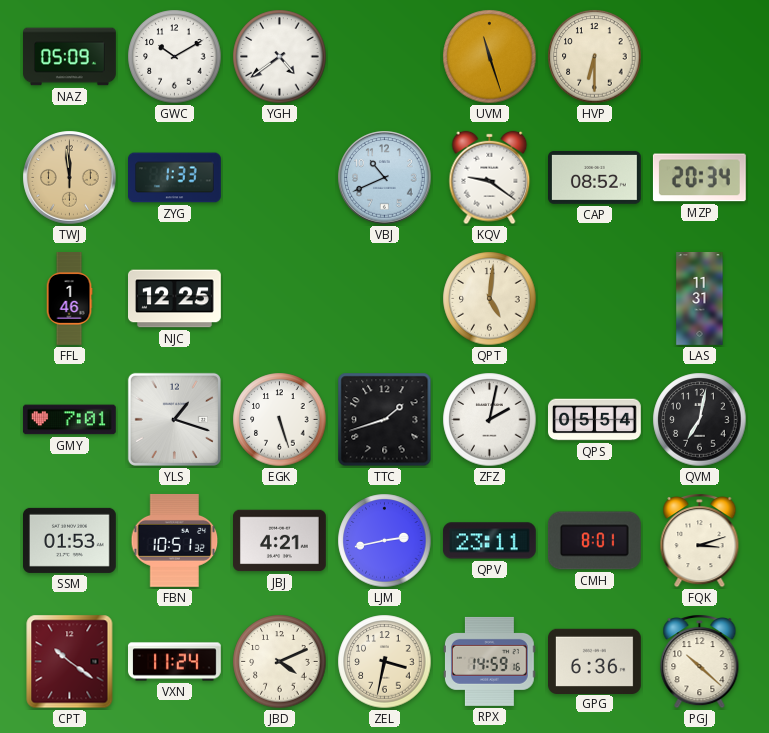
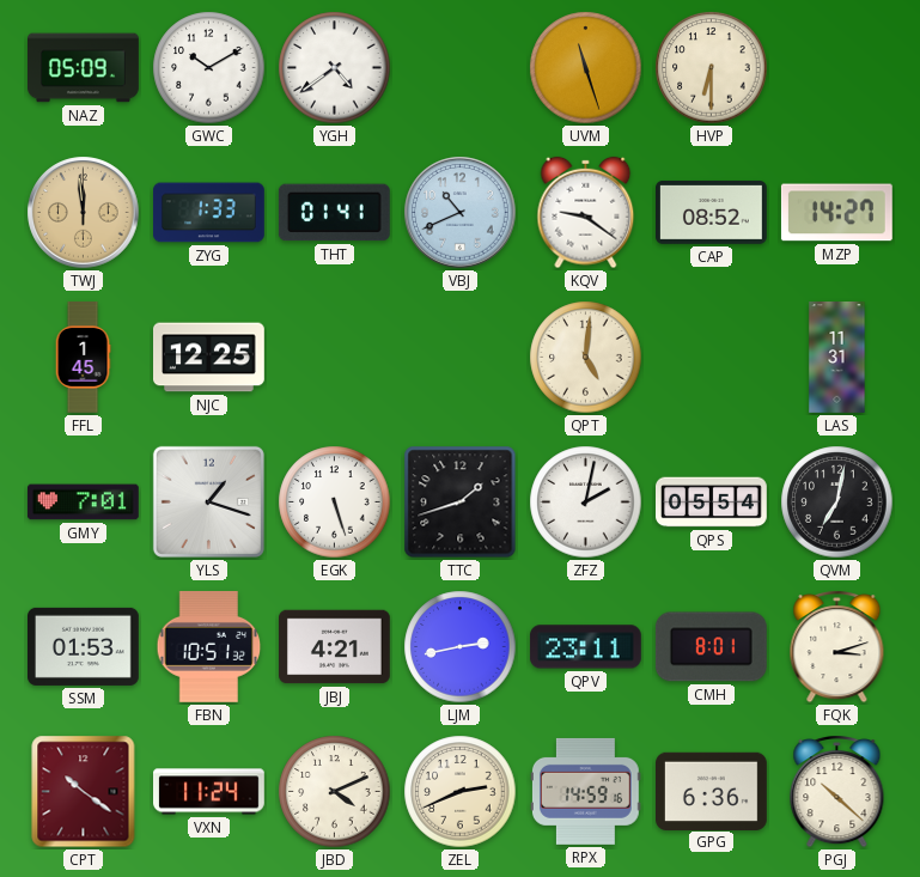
THT: none -> 01:41
MZP: 20:34 -> 14:27
FFL: 1:46 -> 1:45
ZEL: 3:32 -> 2:41
